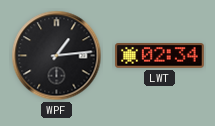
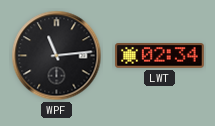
WPF: 1:14 -> 11:14
